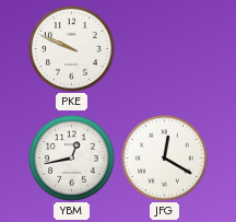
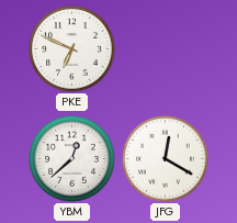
PKE: 9:49 -> 6:49
YBM: 12:43 -> 12:38
